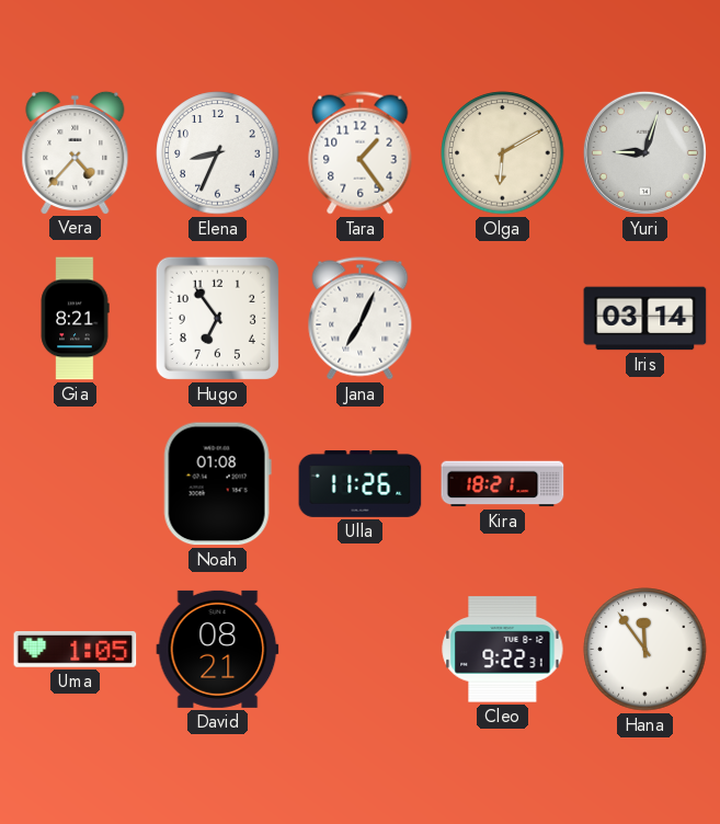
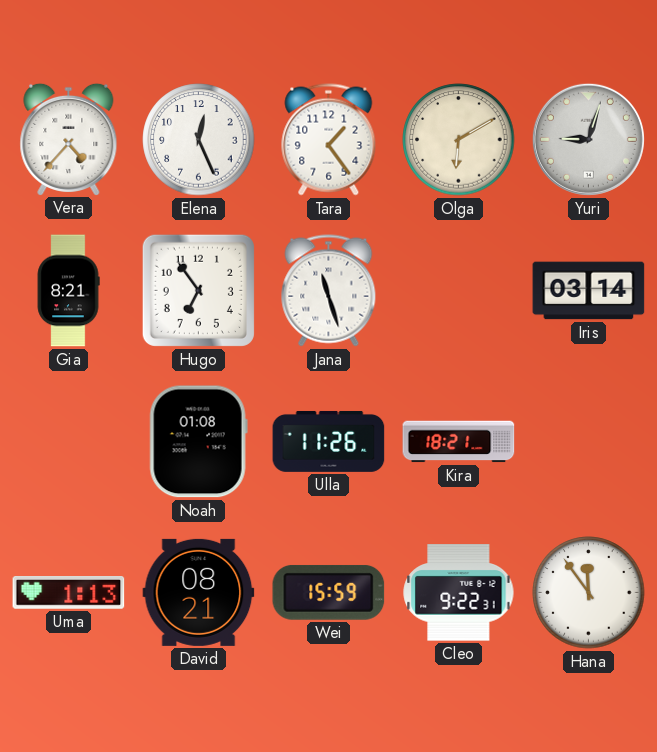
Elena: 8:34 -> 12:26
Jana: 7:04 -> 11:27
Uma: 1:05 -> 1:13
Wei: none -> 15:59
